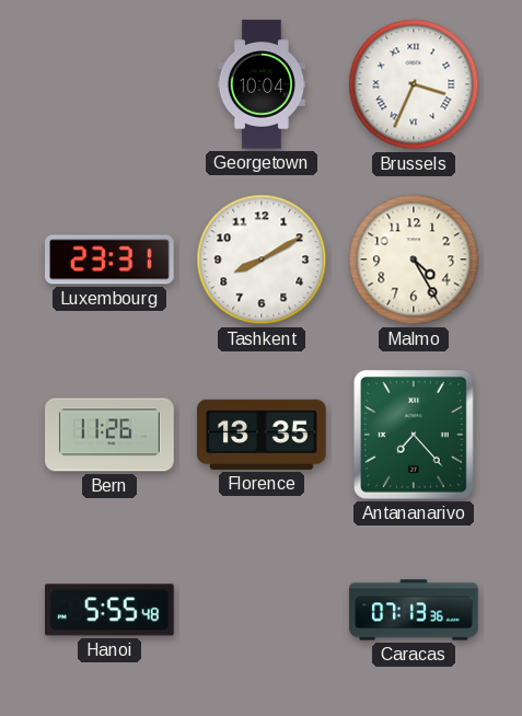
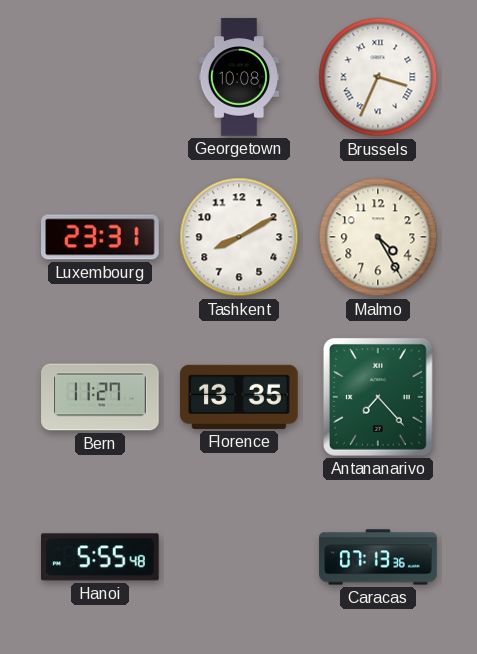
Georgetown: 10:04 -> 10:08
Bern: 11:26 -> 11:27
